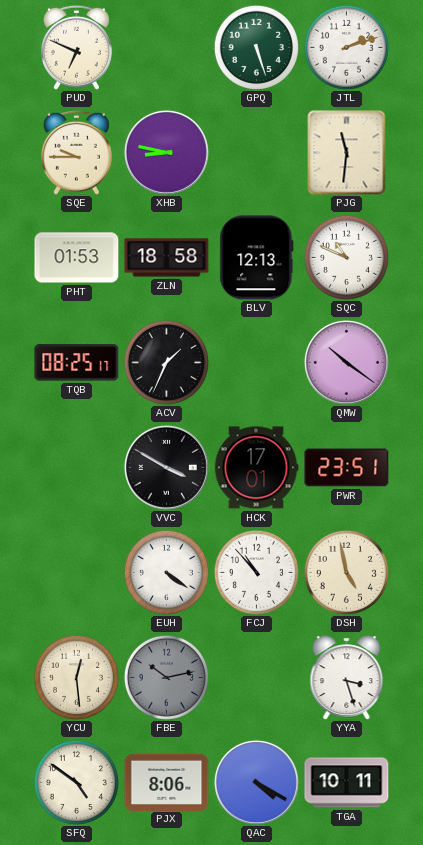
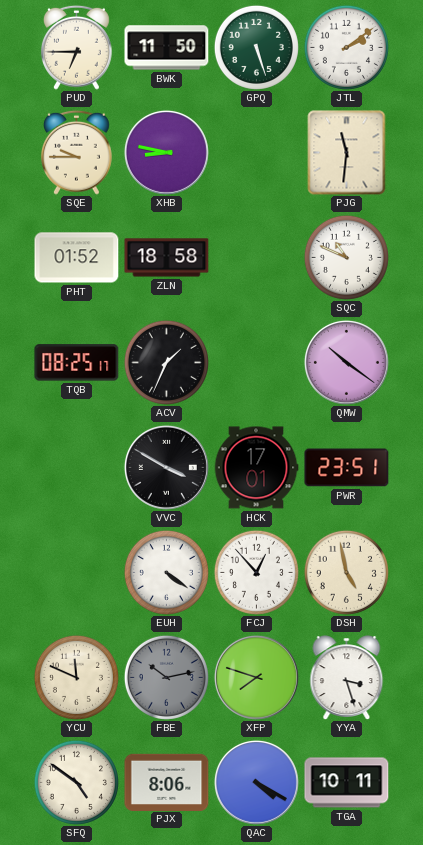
PUD: 6:49 -> 6:45
BWK: none -> 11:50
JTL: 2:12 -> 2:09
PHT: 01:53 -> 01:52
BLV: 12:13 -> none
FCJ: 10:53 -> 12:53
YCU: 12:29 -> 11:49
XFP: none -> 7:48
